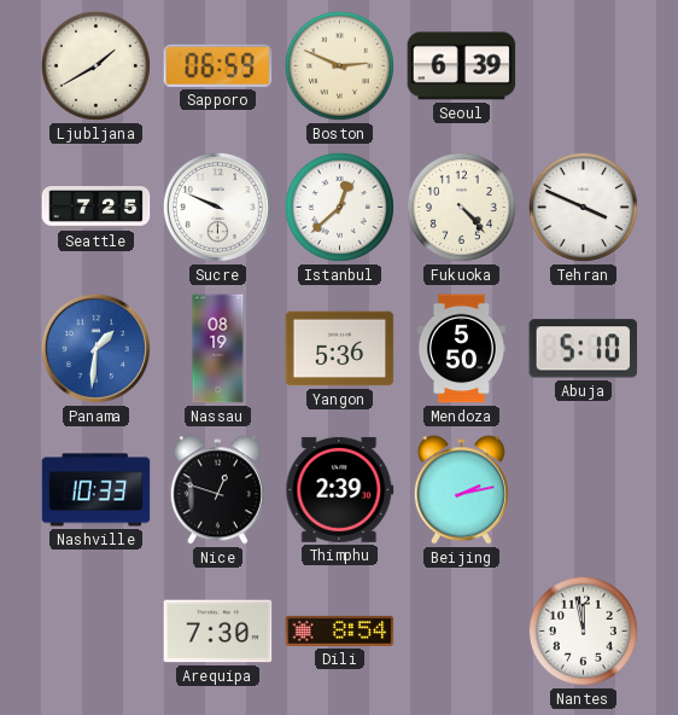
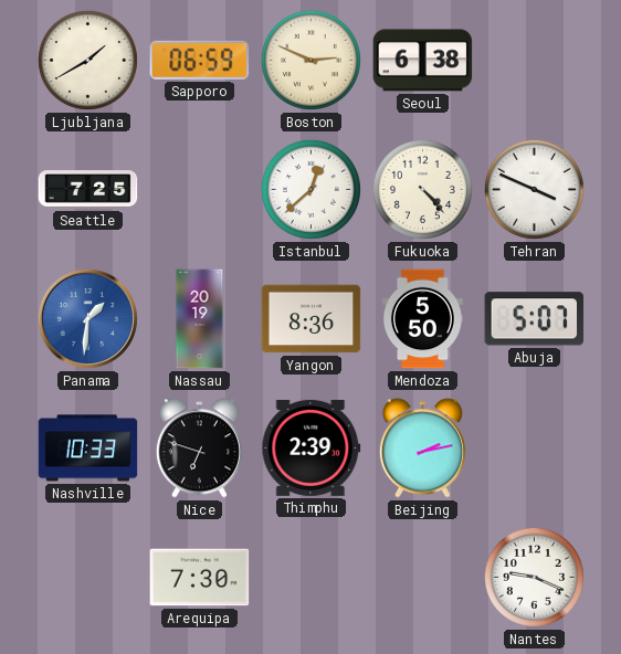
Seoul: 6:39 -> 6:38
Sucre: 9:49 -> none
Nassau: 08:19 -> 20:19
Yangon: 5:36 -> 8:36
Abuja: 5:10 -> 5:07
Nice: 12:48 -> 6:48
Dili: 8:54 -> none
Nantes: 11:58 -> 9:19
